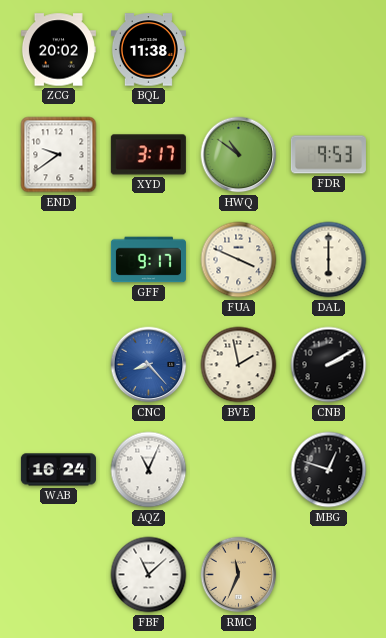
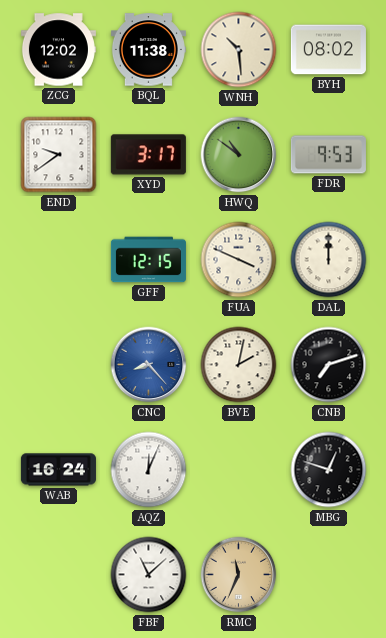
ZCG: 20:02 -> 12:02
WNH: none -> 10:29
BYH: none -> 08:02
GFF: 9:17 -> 12:15
DAL: 6:00 -> 12:00
BVE: 1:58 -> 2:02
CNB: 2:10 -> 7:12
AQZ: 11:04 -> 12:04
